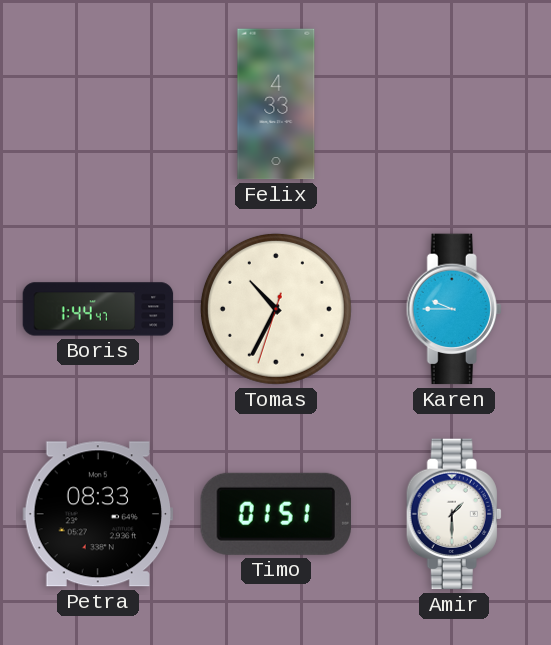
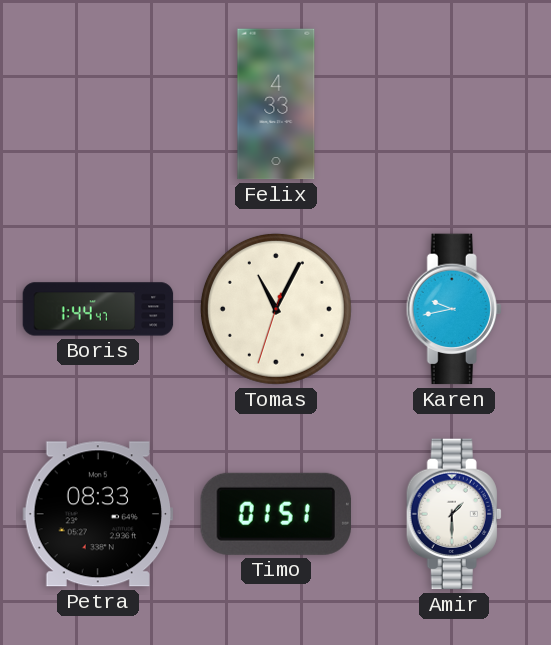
Tomas: 10:34 -> 11:04
Karen: 9:45 -> 9:43
